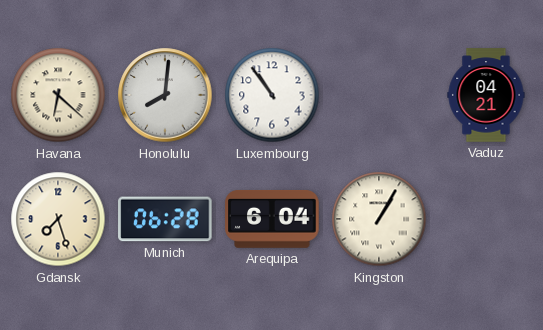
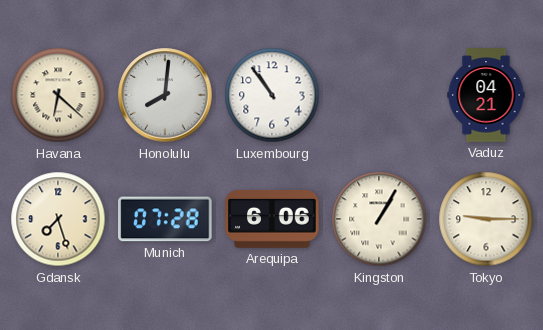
Munich: 06:28 -> 07:28
Arequipa: 6:04 -> 6:06
Tokyo: none -> 9:15
